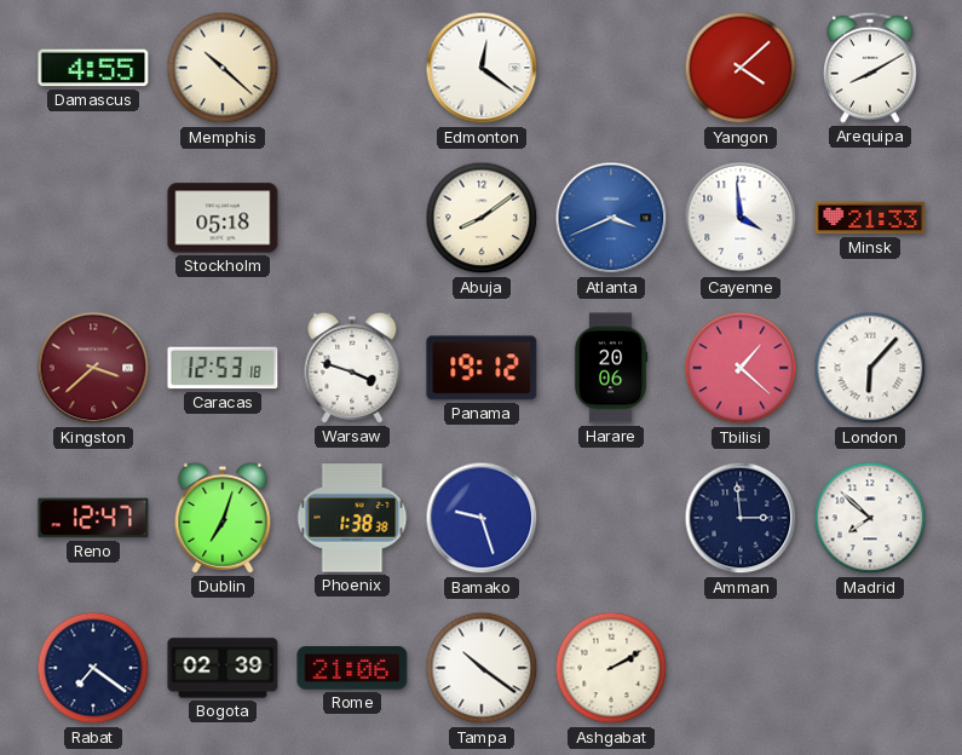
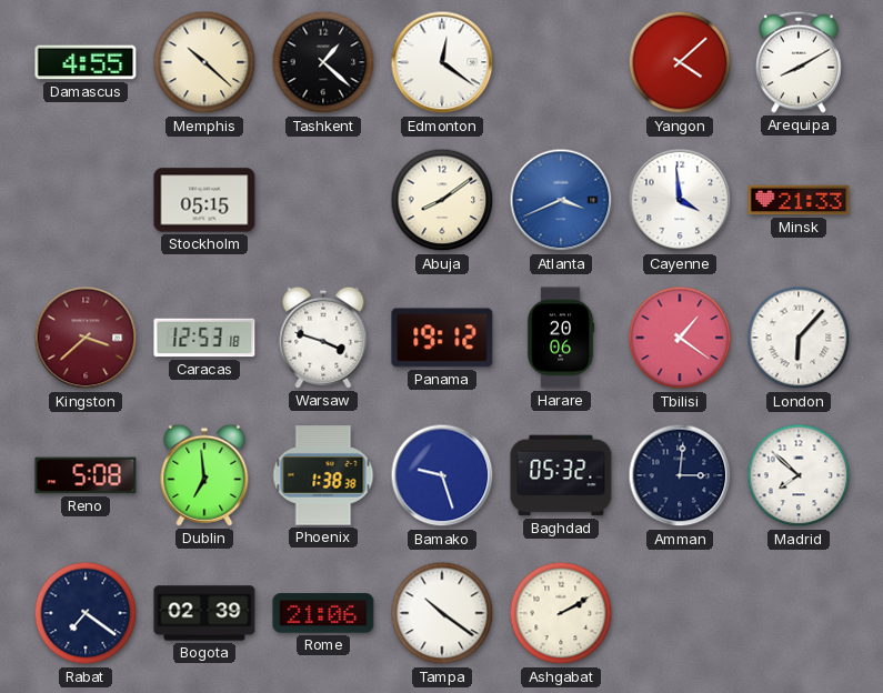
Tashkent: none -> 1:22
Stockholm: 05:18 -> 05:15
Tbilisi: 1:22 -> 1:21
Reno: 12:47 -> 5:08
Dublin: 7:03 -> 6:59
Baghdad: none -> 05:32
Amman: 2:59 -> 3:01
